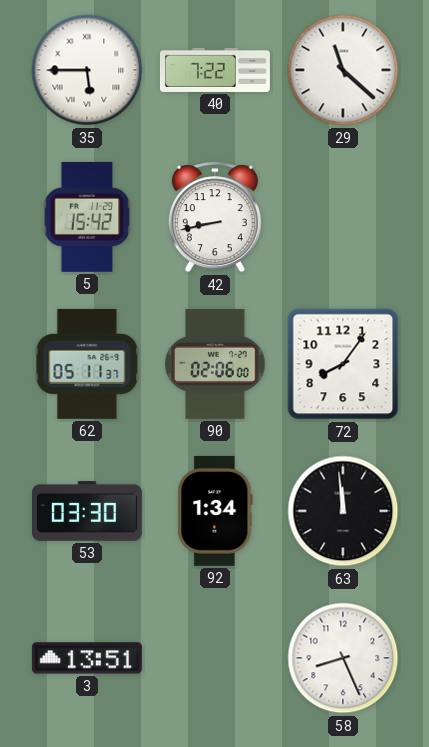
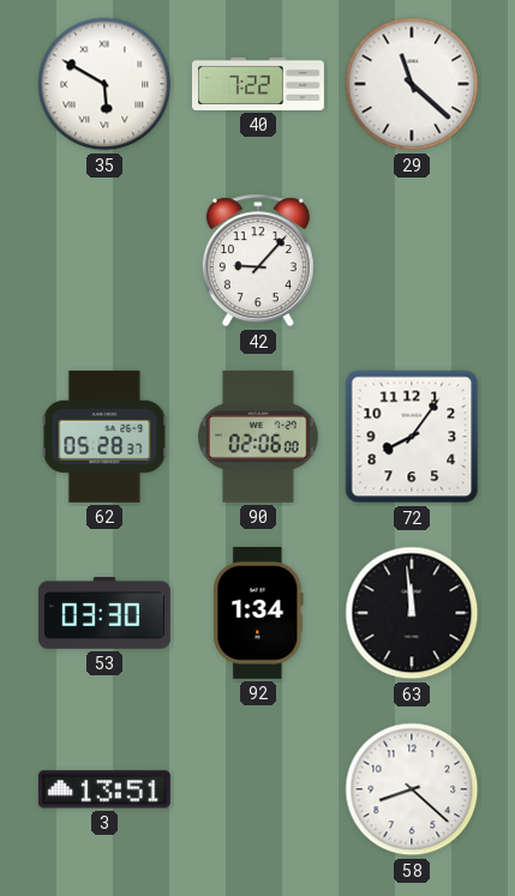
35: 5:45 -> 5:50
5: 15:42 -> none
42: 8:43 -> 9:07
62: 05:11 -> 05:28
58: 8:26 -> 8:22
